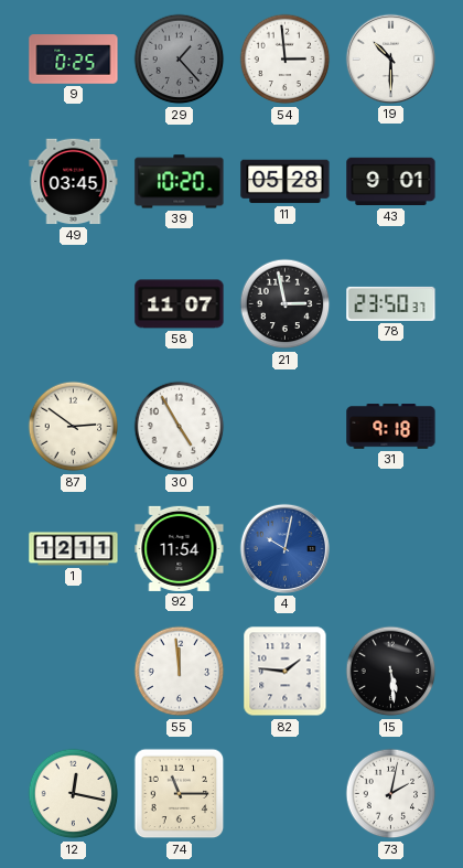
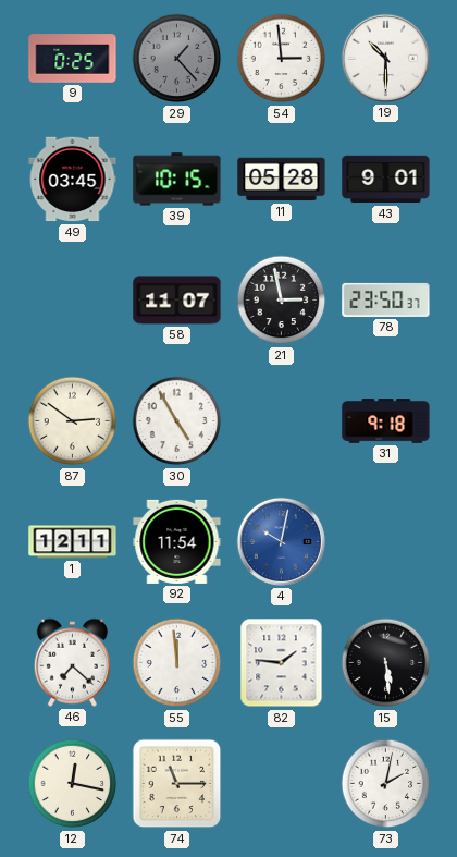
39: 10:20 -> 10:15
46: none -> 7:22
